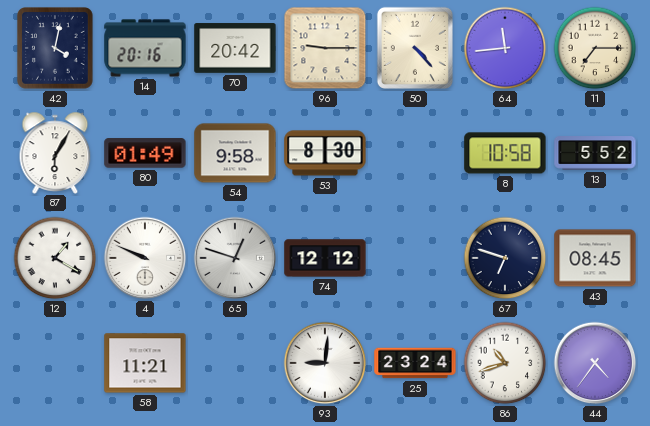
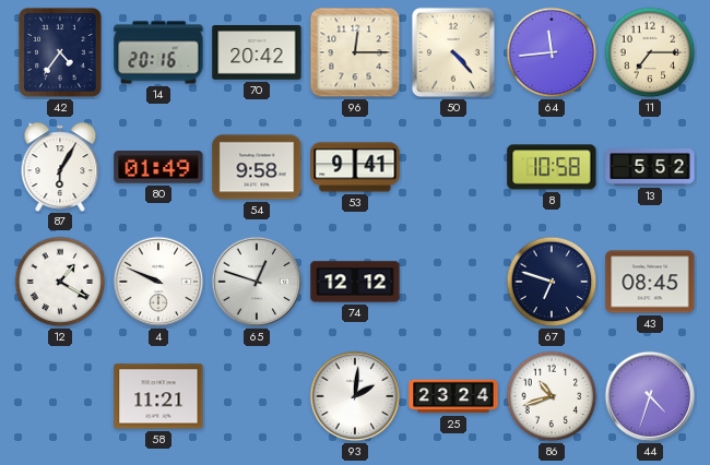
42: 4:02 -> 4:36
96: 9:15 -> 12:15
53: 8:30 -> 9:41
93: 9:01 -> 2:01
44: 4:36 -> 4:33
